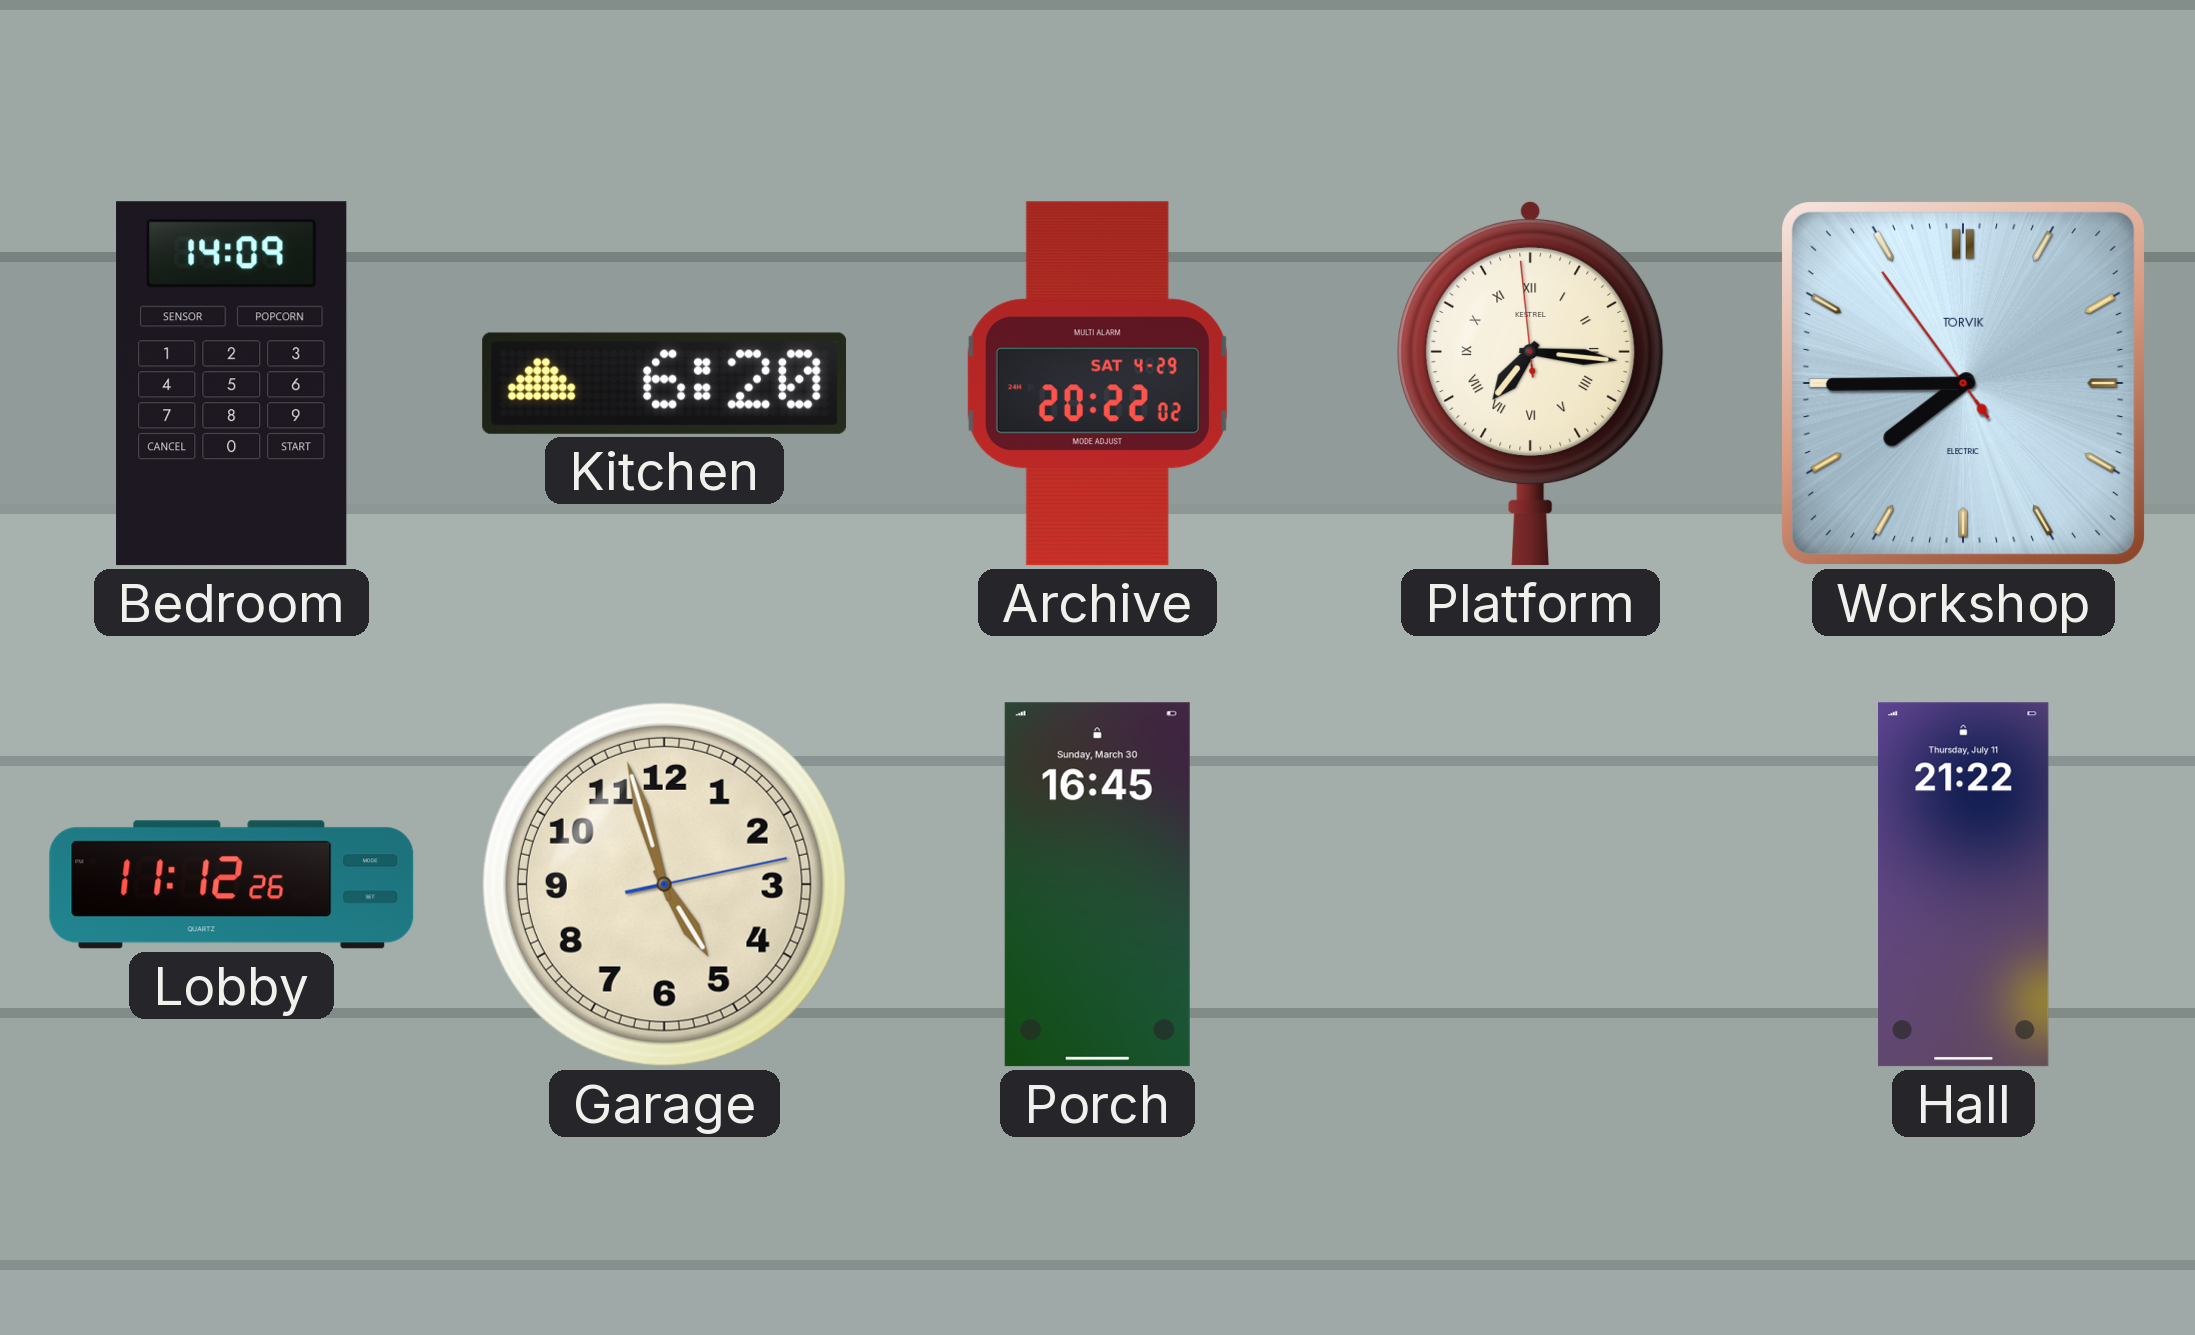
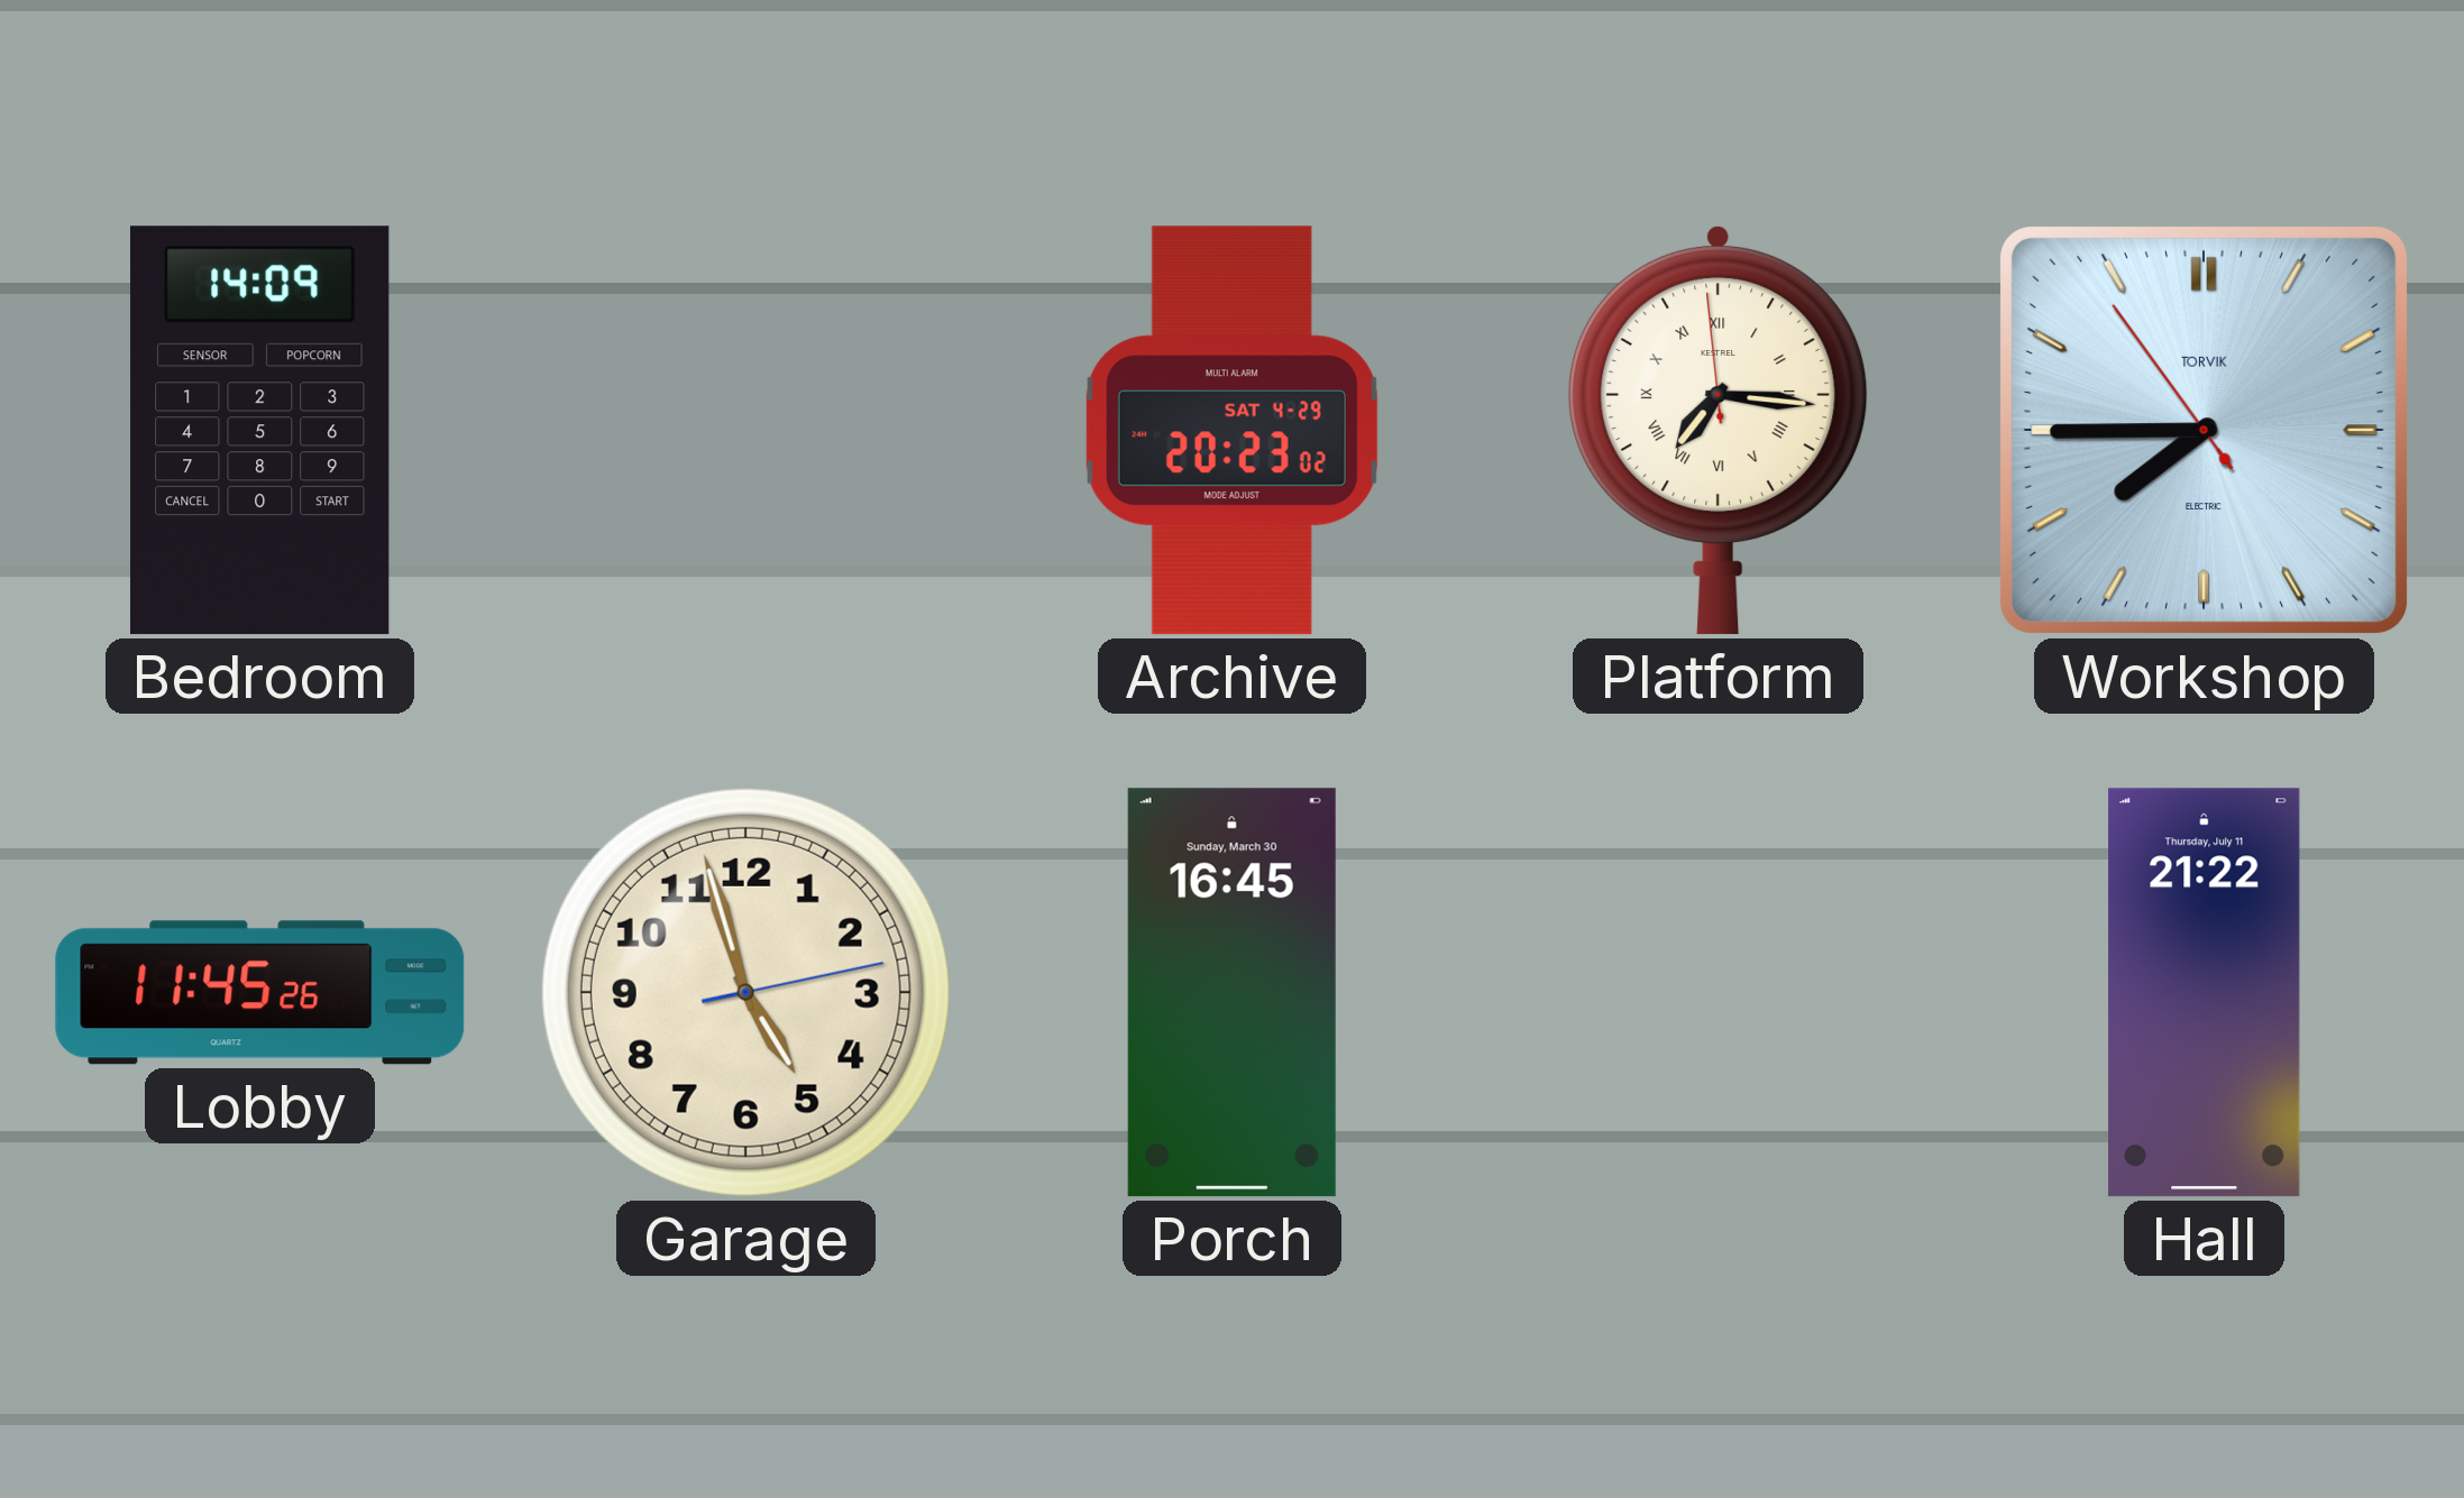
Kitchen: 6:20 -> none
Archive: 20:22 -> 20:23
Lobby: 11:12 -> 11:45
